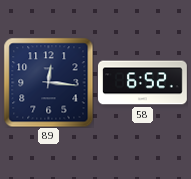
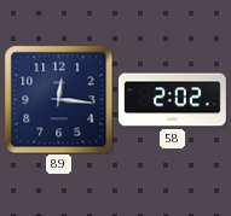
58: 6:52 -> 2:02
